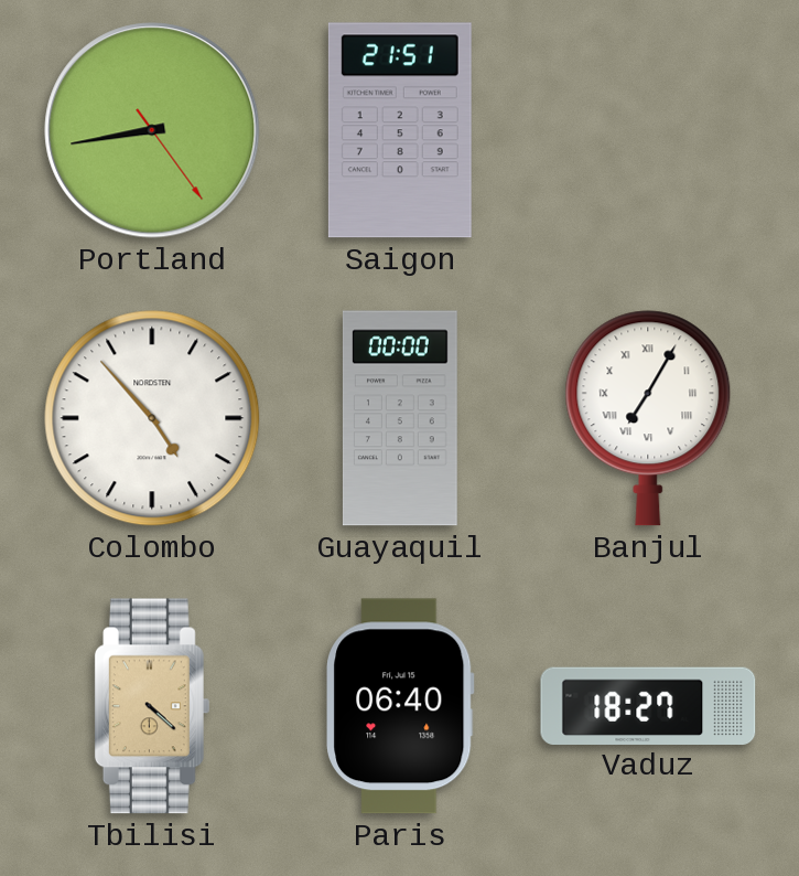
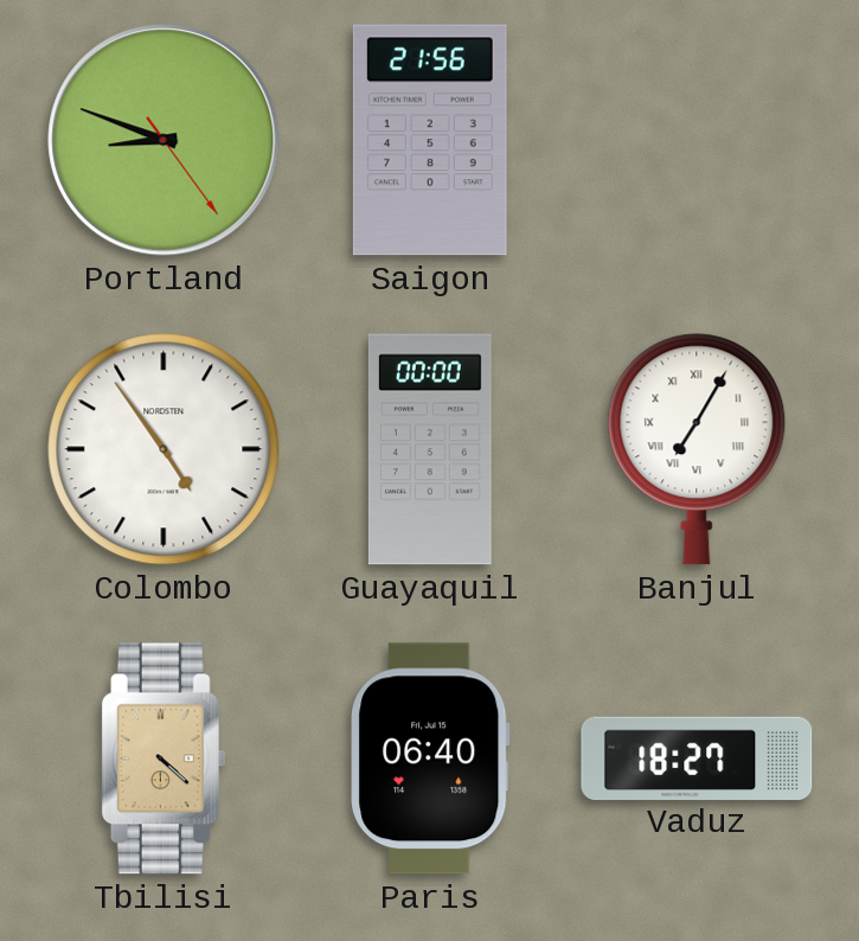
Portland: 8:43 -> 8:48
Saigon: 21:51 -> 21:56
Colombo: 4:53 -> 4:54
